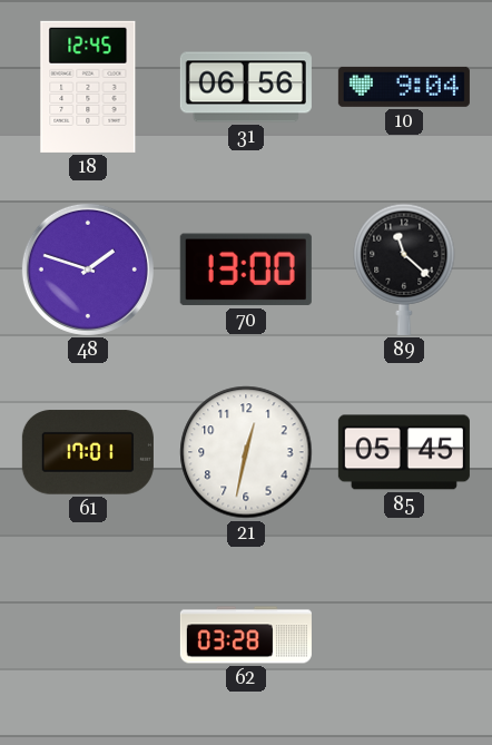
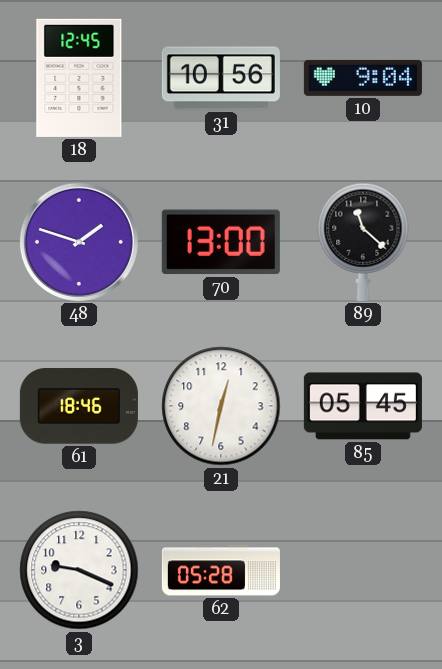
31: 06:56 -> 10:56
61: 17:01 -> 18:46
3: none -> 9:19
62: 03:28 -> 05:28
